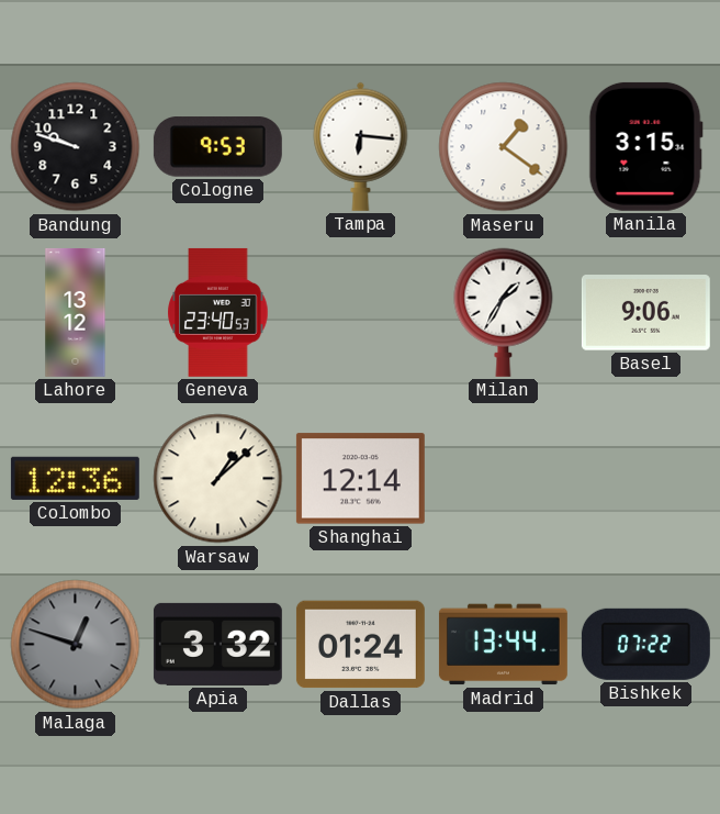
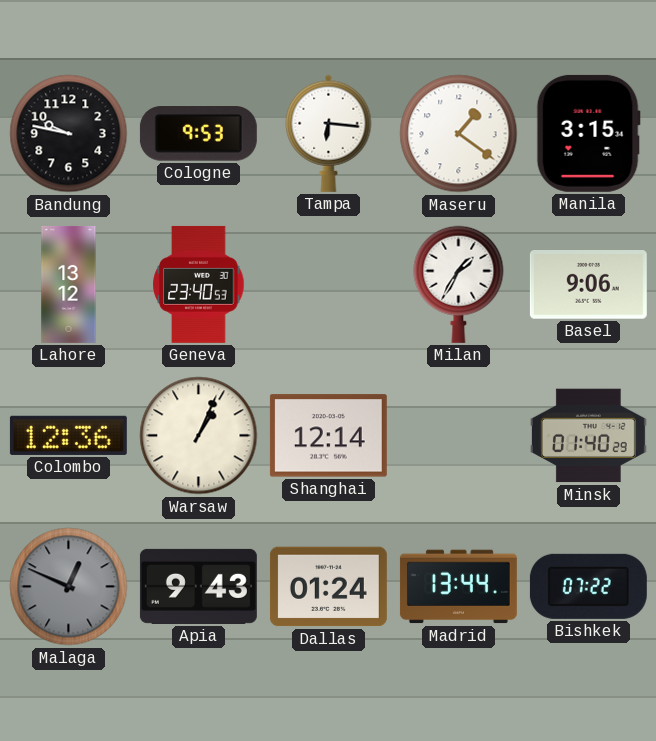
Bandung: 9:48 -> 9:47
Warsaw: 1:08 -> 1:04
Minsk: none -> 01:40
Malaga: 12:48 -> 12:49
Apia: 3:32 -> 9:43
